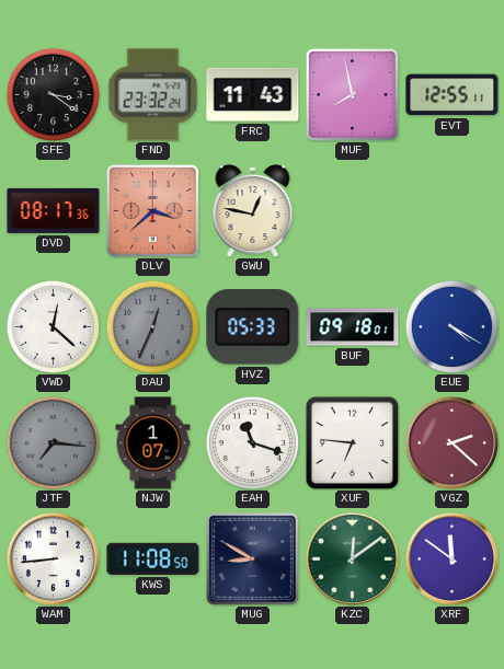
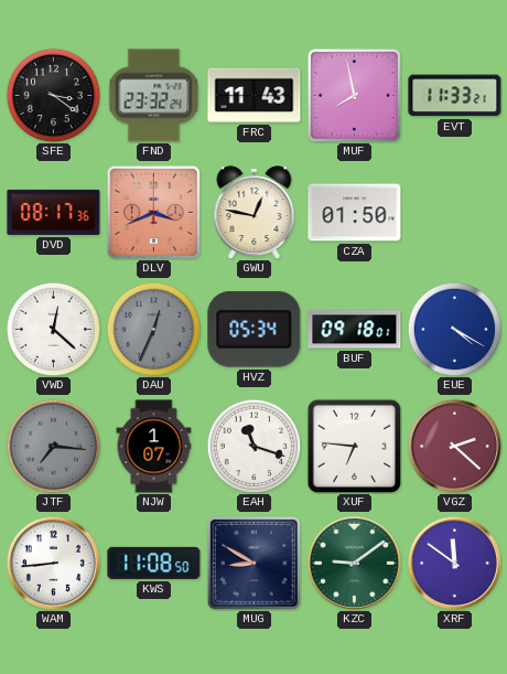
EVT: 12:55 -> 11:33
DLV: 3:38 -> 3:41
CZA: none -> 01:50
HVZ: 05:33 -> 05:34
KZC: 12:09 -> 9:09
